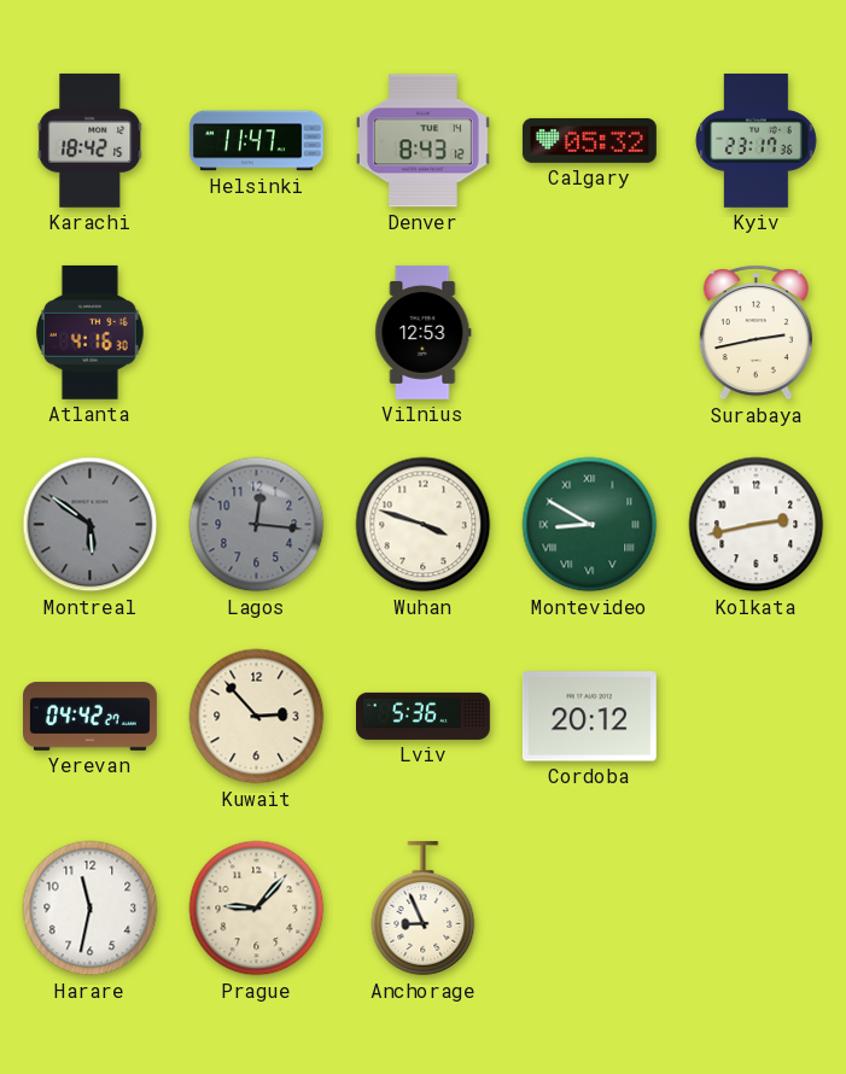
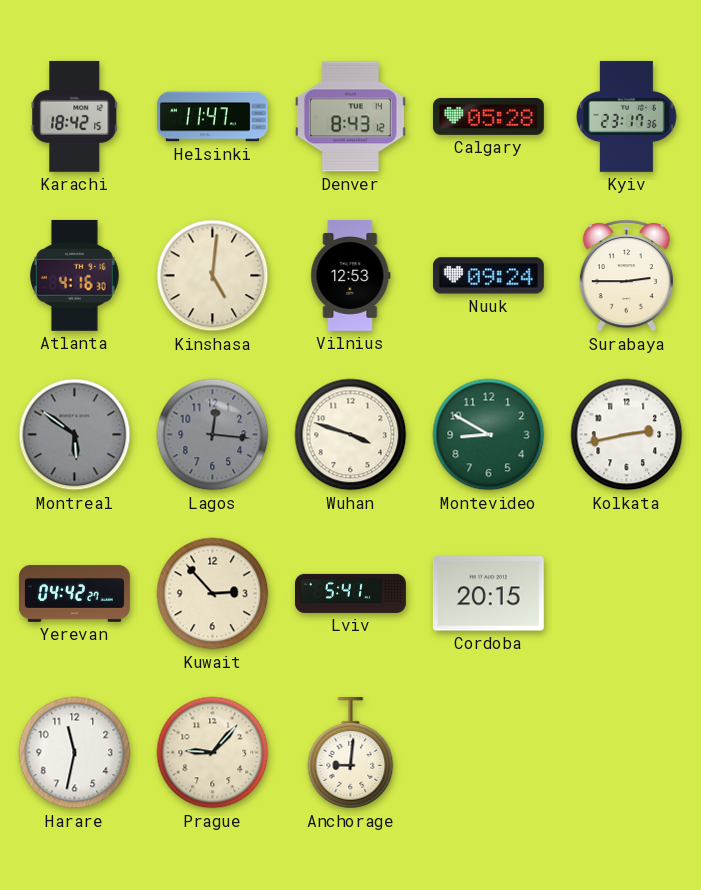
Calgary: 05:32 -> 05:28
Kinshasa: none -> 5:01
Nuuk: none -> 09:24
Surabaya: 2:43 -> 2:45
Montevideo numerals: Roman -> Arabic
Lviv: 5:36 -> 5:41
Cordoba: 20:12 -> 20:15
Anchorage: 8:56 -> 9:01
